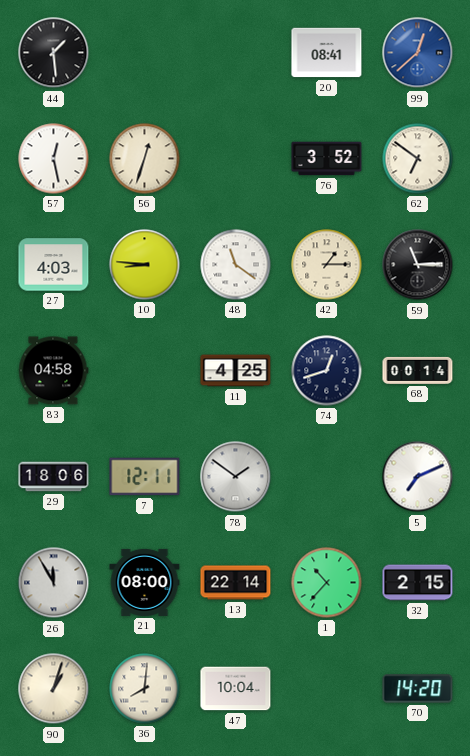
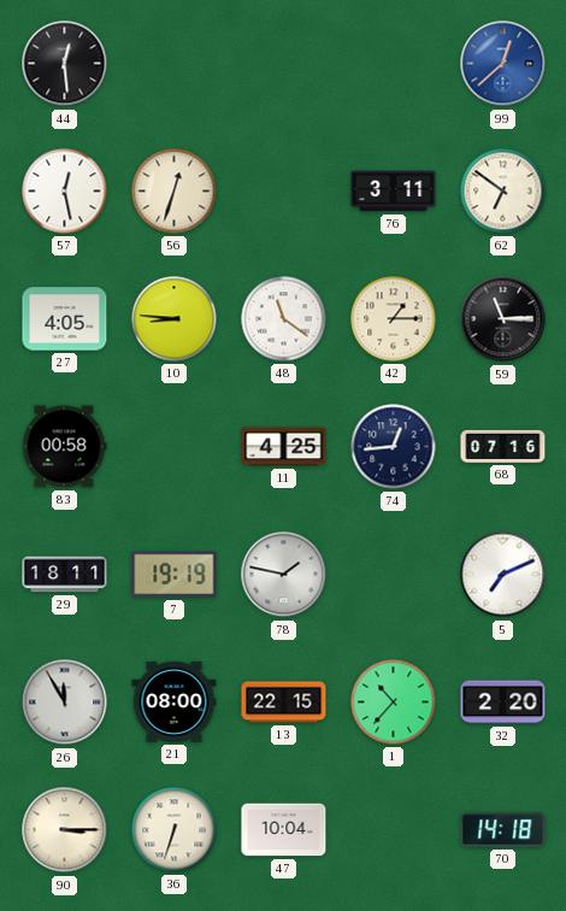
44: 1:29 -> 12:29
20: 08:41 -> none
76: 3:52 -> 3:11
27: 4:03 -> 4:05
83: 04:58 -> 00:58
74: 12:42 -> 12:44
68: 00:14 -> 07:16
29: 18:06 -> 18:11
7: 12:11 -> 19:19
78: 1:51 -> 1:47
13: 22:14 -> 22:15
32: 2:15 -> 2:20
90: 1:03 -> 3:15
36: 8:01 -> 6:33
70: 14:20 -> 14:18
